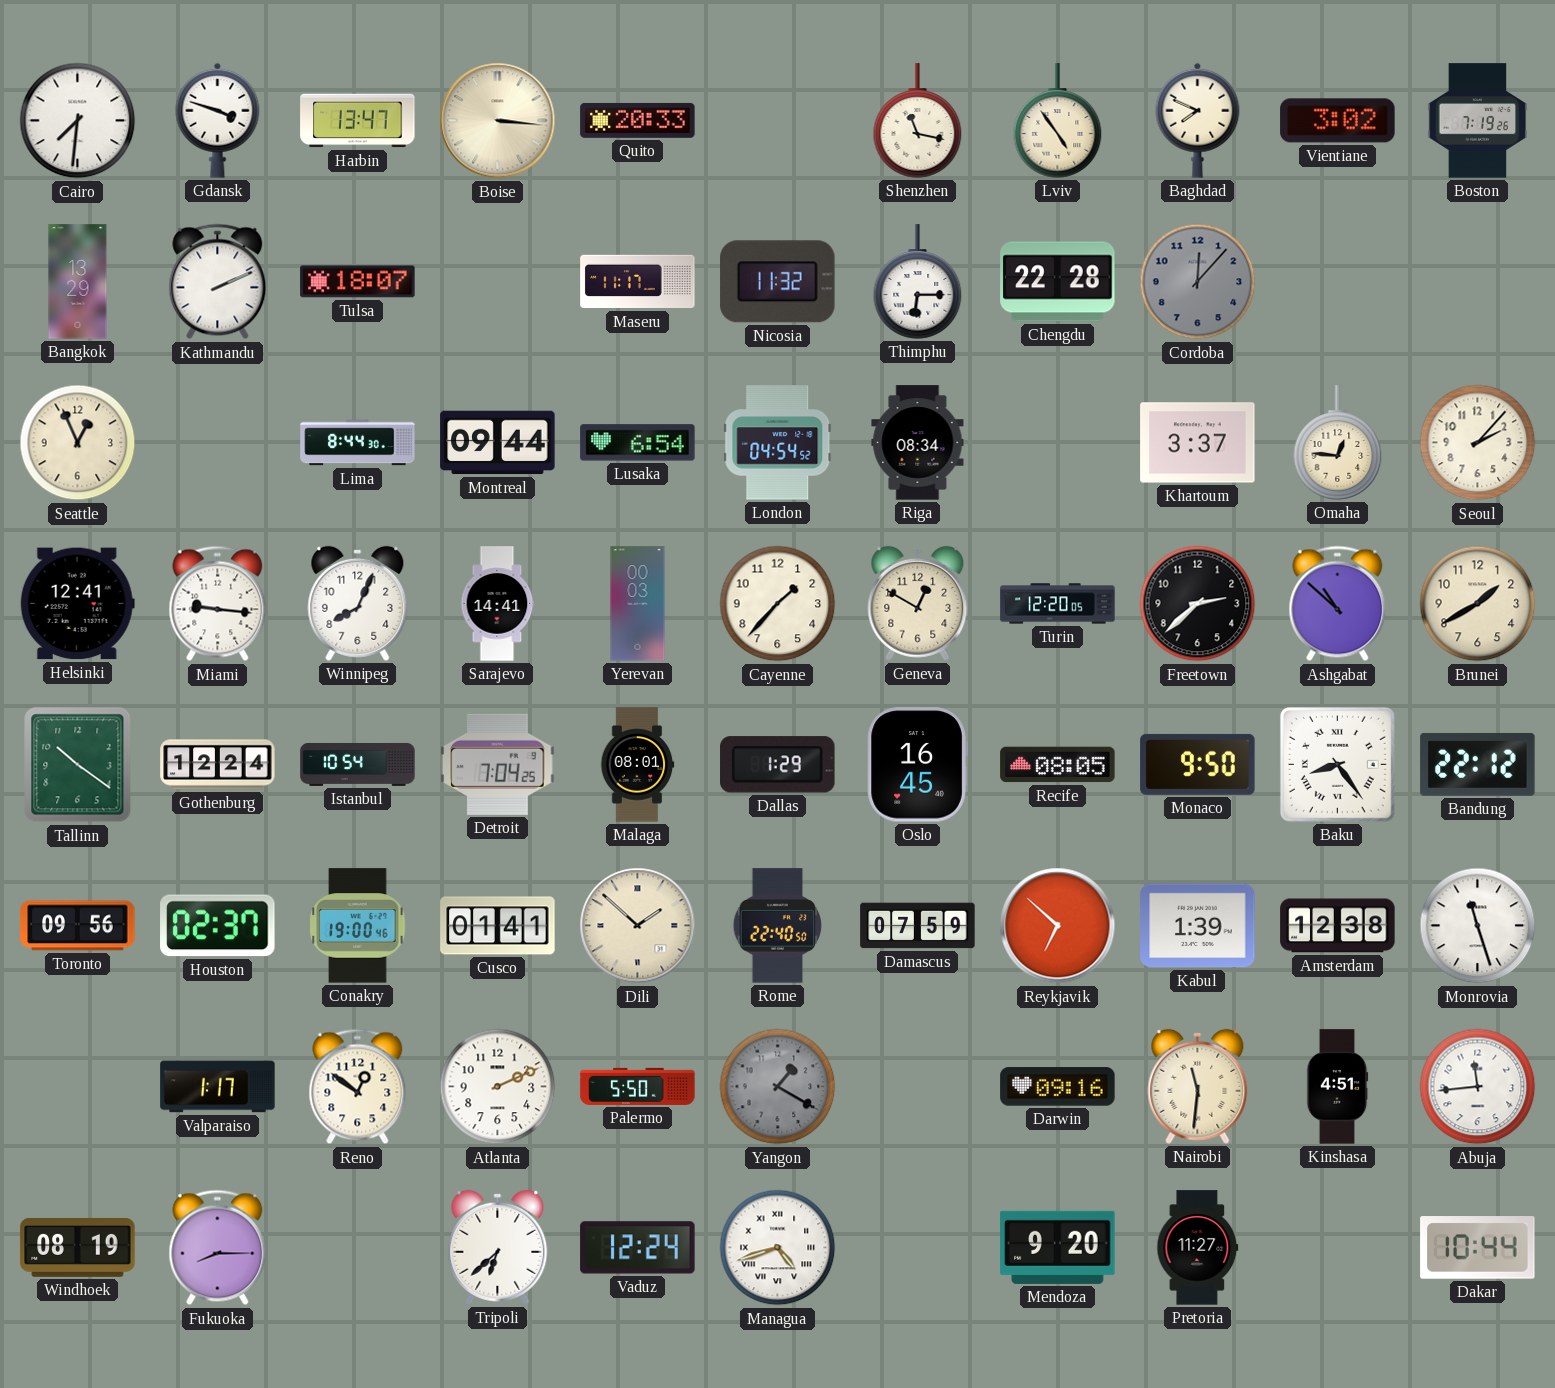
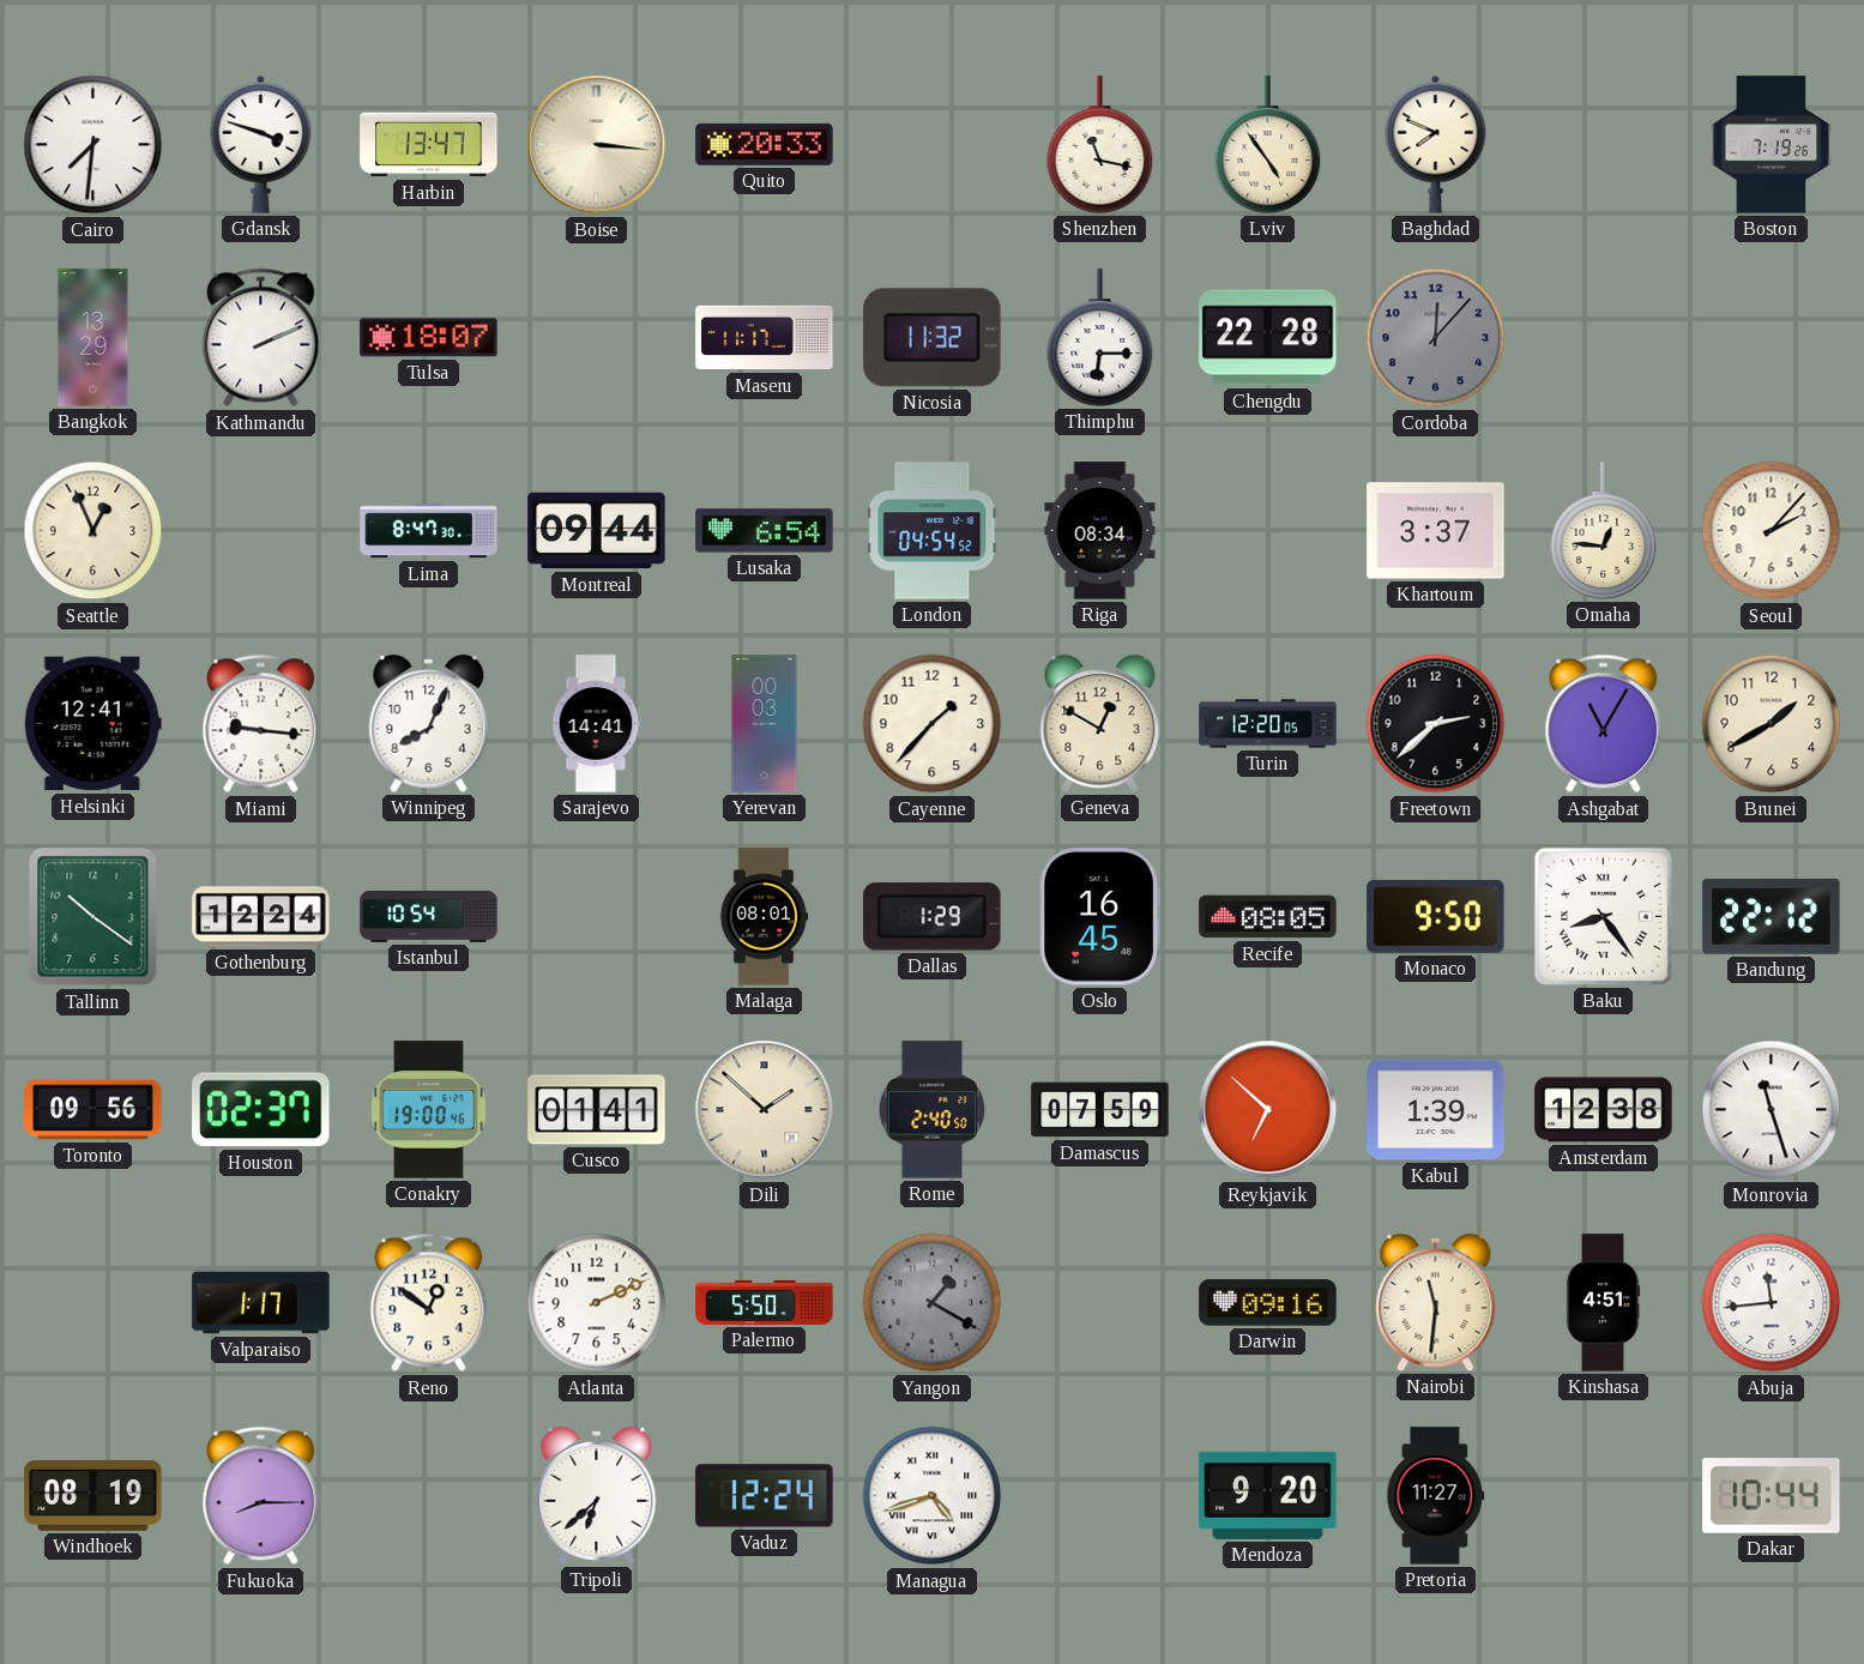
Vientiane: 3:02 -> none
Lima: 8:44 -> 8:47
Ashgabat: 10:52 -> 11:05
Detroit: 7:04 -> none
Rome: 22:40 -> 2:40
